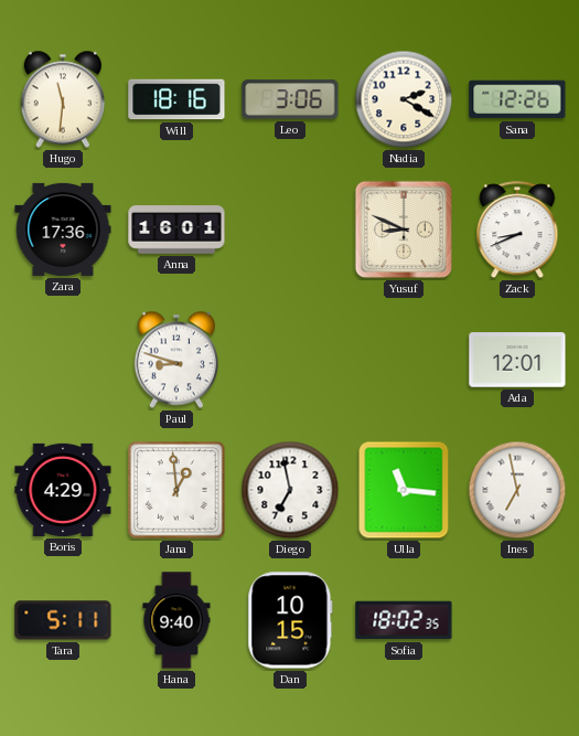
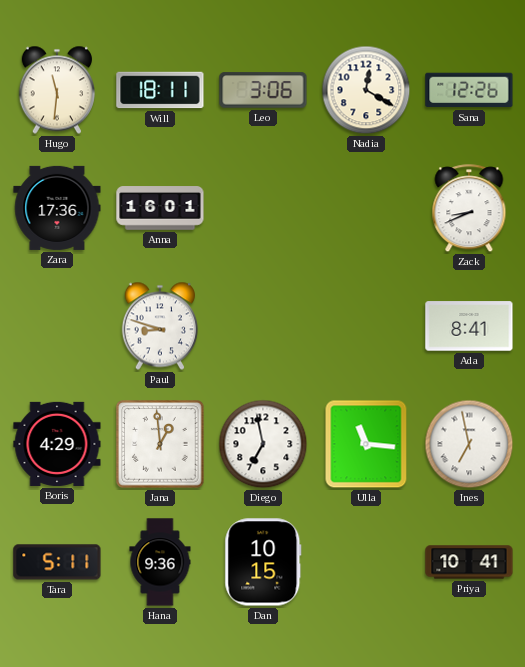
Will: 18:16 -> 18:11
Nadia: 2:20 -> 12:20
Yusuf: 8:49 -> none
Ada: 12:01 -> 8:41
Hana: 9:40 -> 9:36
Sofia: 18:02 -> none
Priya: none -> 10:41
